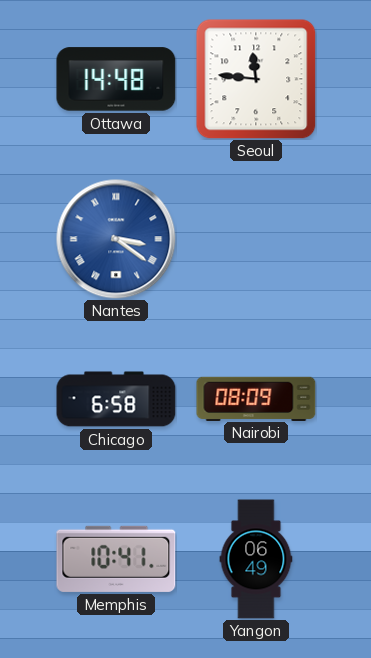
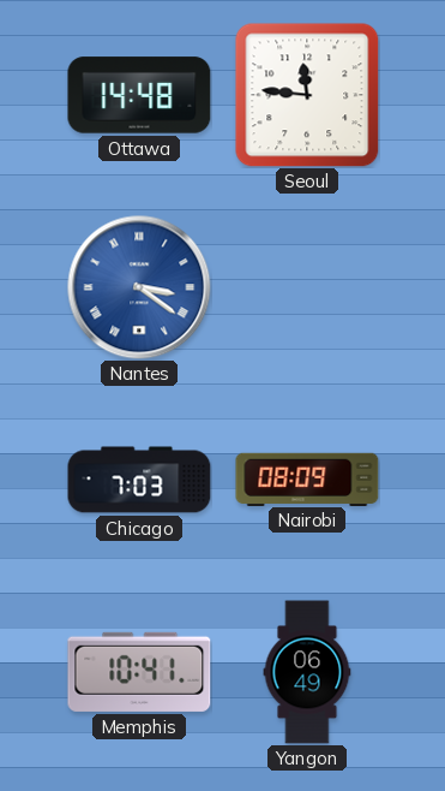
Chicago: 6:58 -> 7:03
